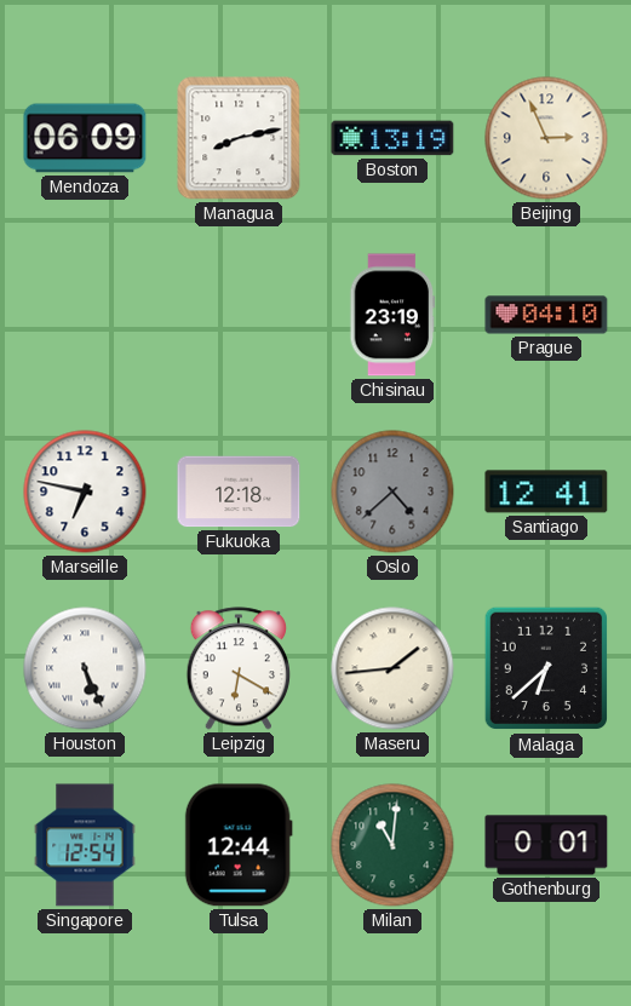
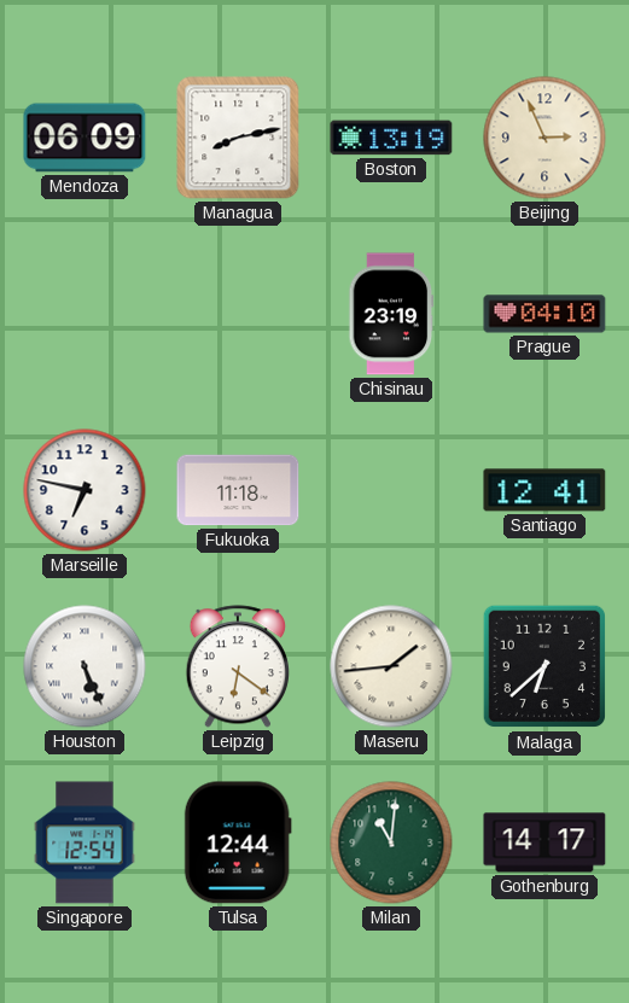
Fukuoka: 12:18 -> 11:18
Oslo: 4:38 -> none
Leipzig: 6:20 -> 6:21
Gothenburg: 0:01 -> 14:17
